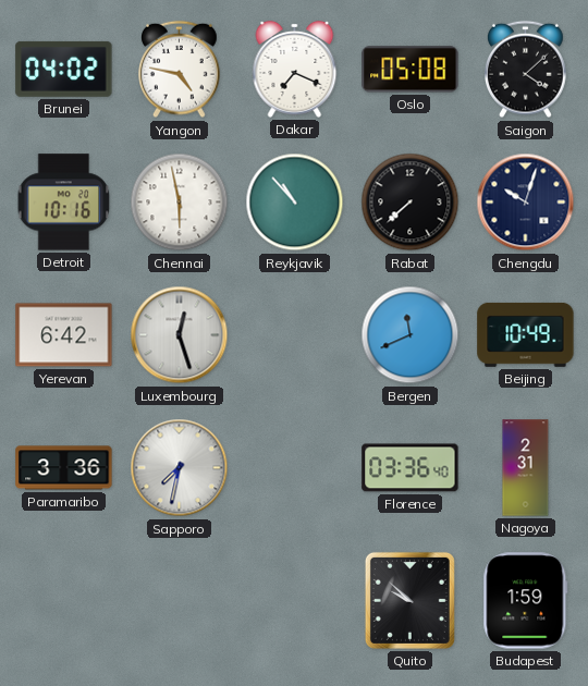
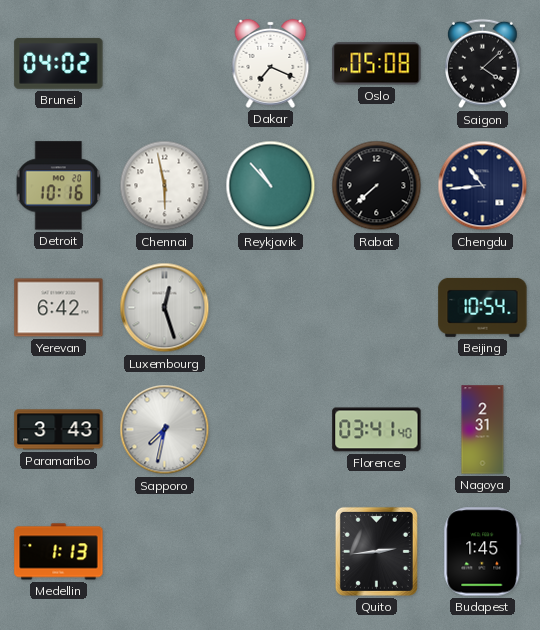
Yangon: 4:47 -> none
Chengdu: 10:03 -> 10:44
Bergen: 11:41 -> none
Beijing: 10:49 -> 10:54
Paramaribo: 3:36 -> 3:43
Florence: 03:36 -> 03:41
Medellin: none -> 1:13
Quito: 9:52 -> 2:44
Budapest: 1:59 -> 1:45
